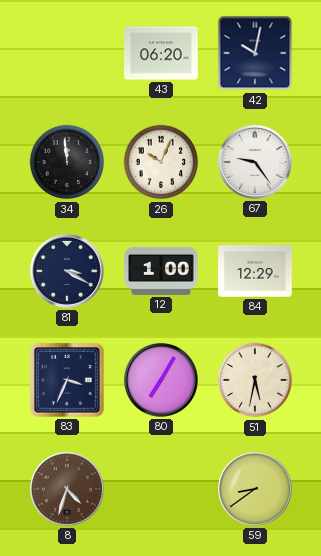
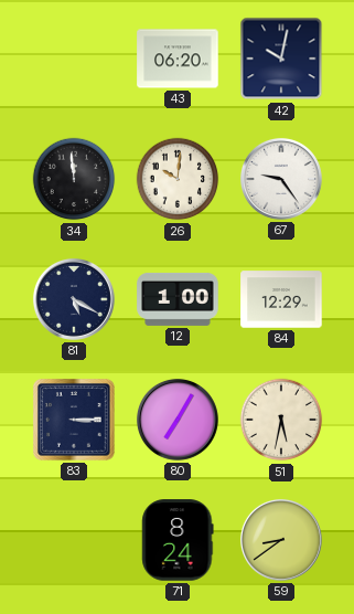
26: 10:04 -> 10:01
81: 3:20 -> 5:20
83: 3:34 -> 3:15
8: 4:33 -> none
71: none -> 8:24
